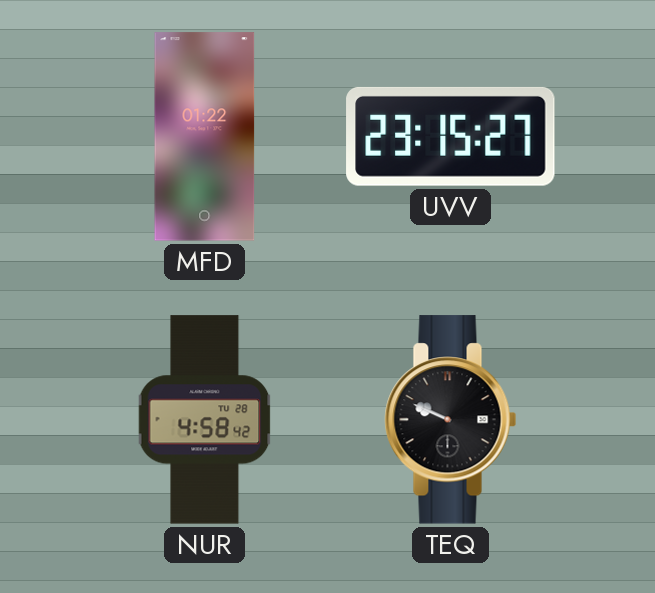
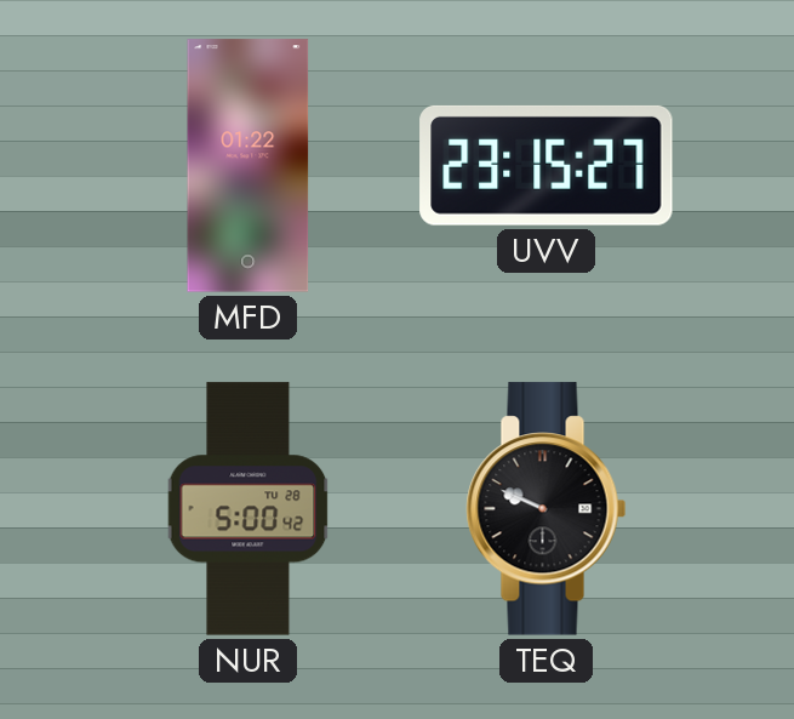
NUR: 4:58 -> 5:00
